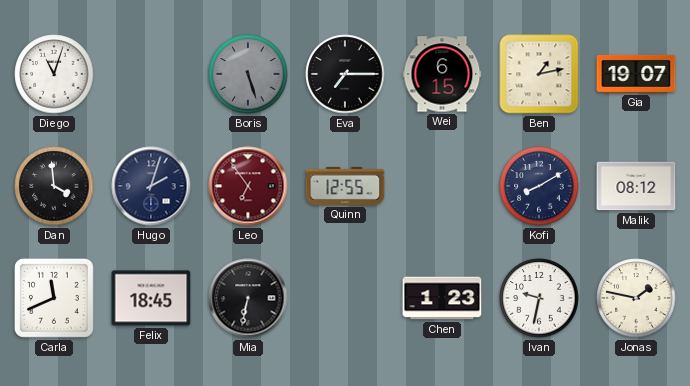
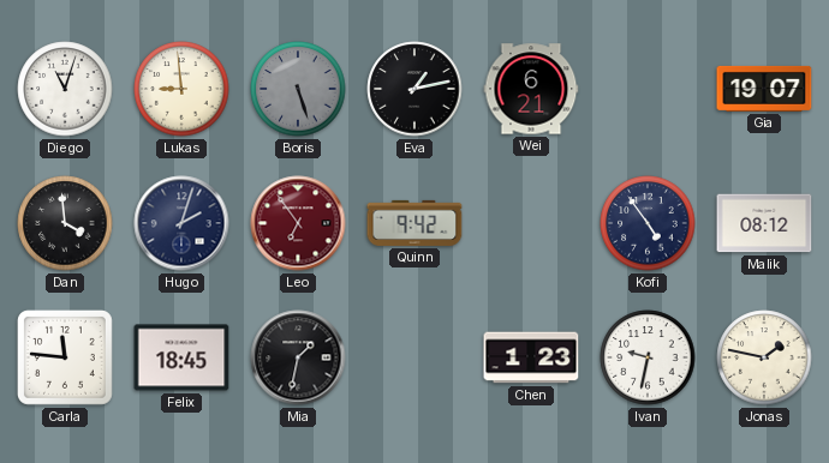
Lukas: none -> 8:59
Eva: 7:15 -> 1:13
Wei: 6:15 -> 6:21
Ben: 1:13 -> none
Quinn: 12:55 -> 9:42
Kofi: 8:10 -> 4:54
Carla: 11:41 -> 11:46
Mia: 6:32 -> 1:32
